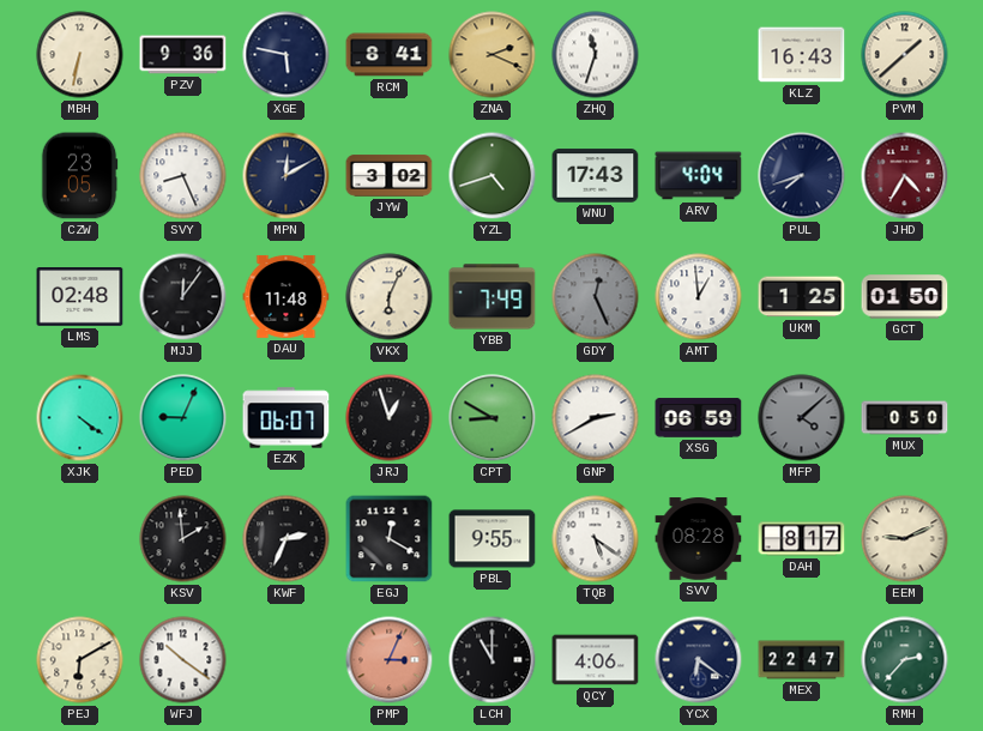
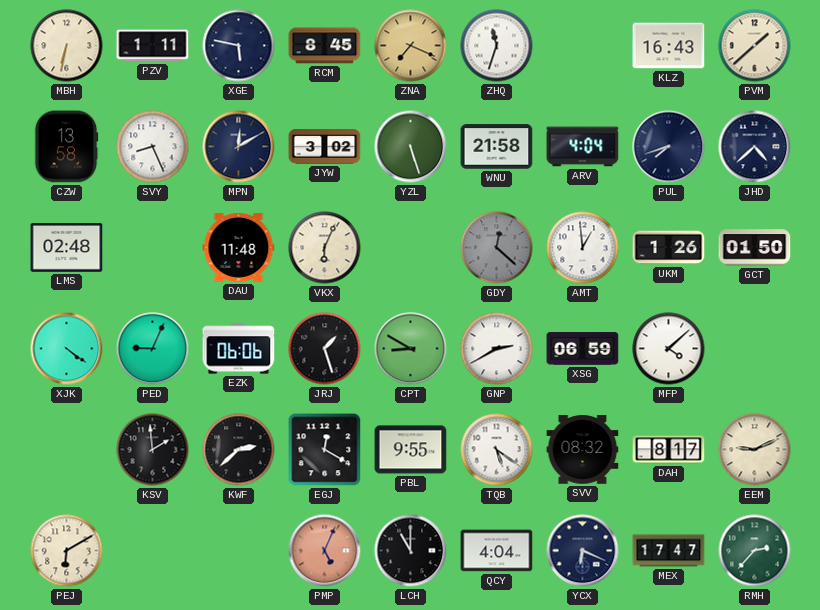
PZV: 9:36 -> 1:11
RCM: 8:41 -> 8:45
ZNA: 2:19 -> 7:19
CZW: 23:05 -> 13:58
YZL: 4:42 -> 5:27
WNU: 17:43 -> 21:58
JHD: 4:35 -> 4:38
JHD dial: burgundy -> navy
MJJ: 12:06 -> none
YBB: 7:49 -> none
GDY: 12:26 -> 12:22
UKM: 1:25 -> 1:26
EZK: 06:07 -> 06:06
JRJ: 12:57 -> 1:27
MFP dial: grey -> white
MUX: 0:50 -> none
KWF: 2:34 -> 2:38
SVV: 08:28 -> 08:32
WFJ: 10:21 -> none
PMP: 3:04 -> 5:04
QCY: 4:06 -> 4:04
YCX: 6:21 -> 6:19
MEX: 22:47 -> 17:47
